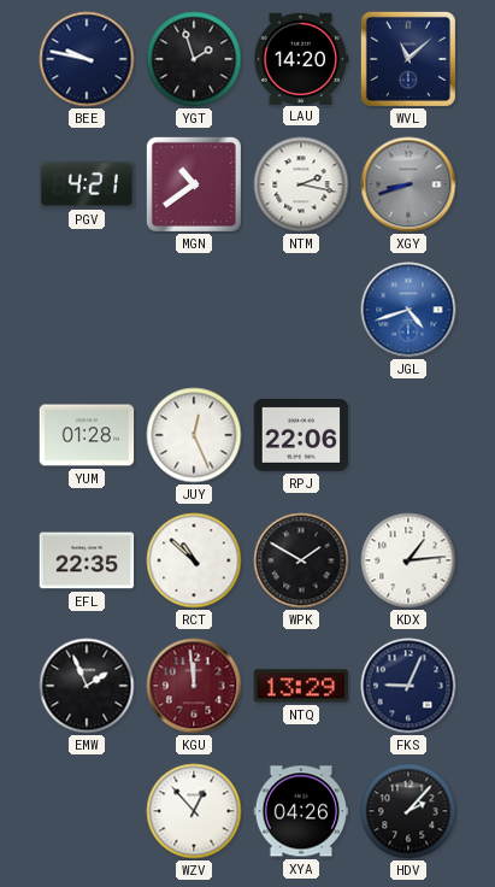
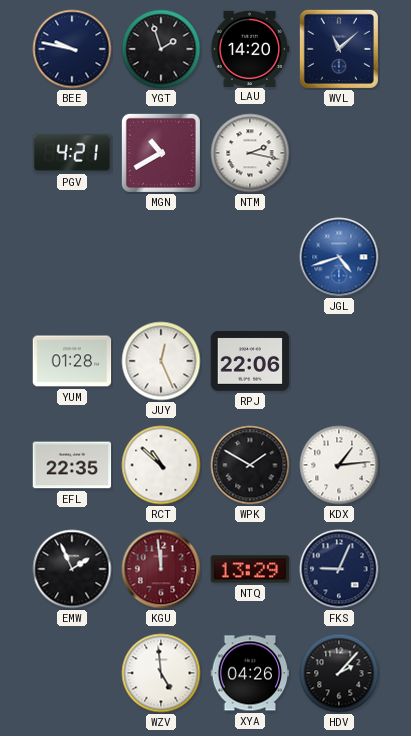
MGN: 10:39 -> 10:40
XGY: 8:42 -> none
WZV: 12:53 -> 4:59
